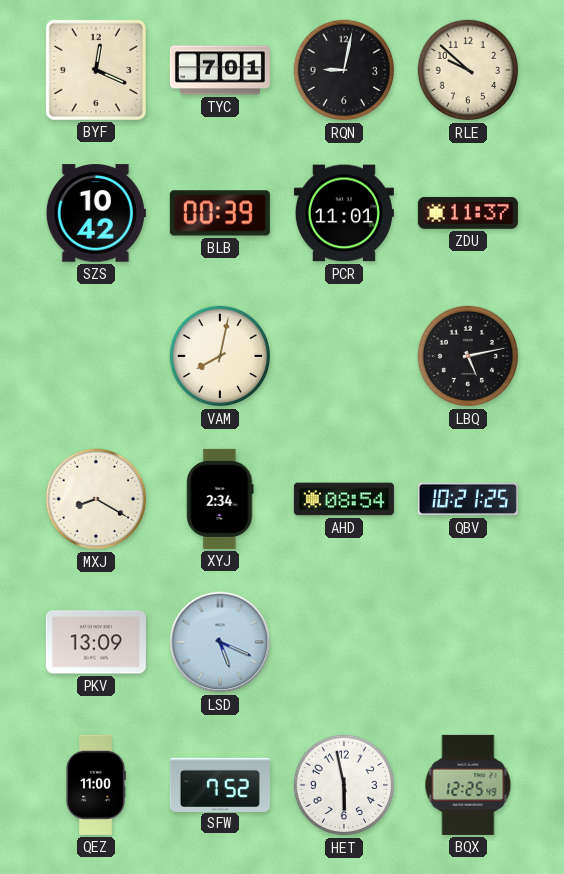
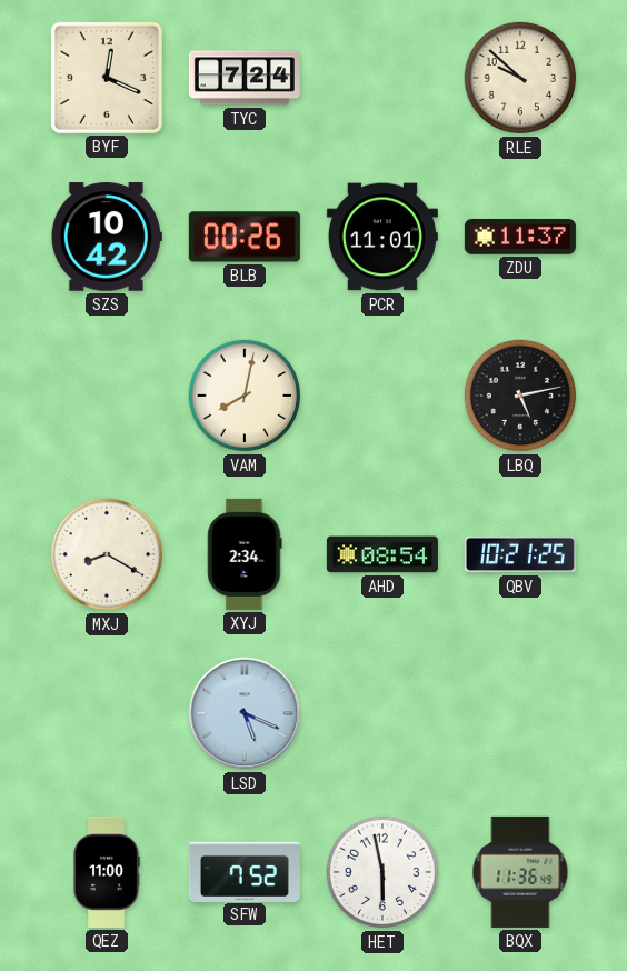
TYC: 7:01 -> 7:24
RQN: 9:02 -> none
BLB: 00:39 -> 00:26
PKV: 13:09 -> none
BQX: 12:25 -> 11:36
